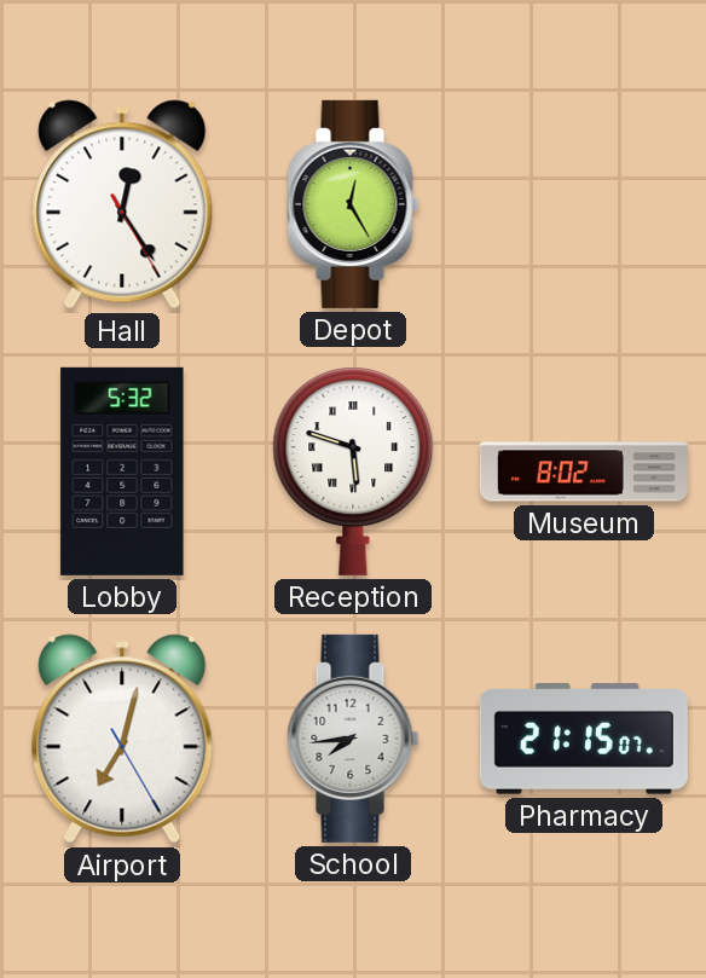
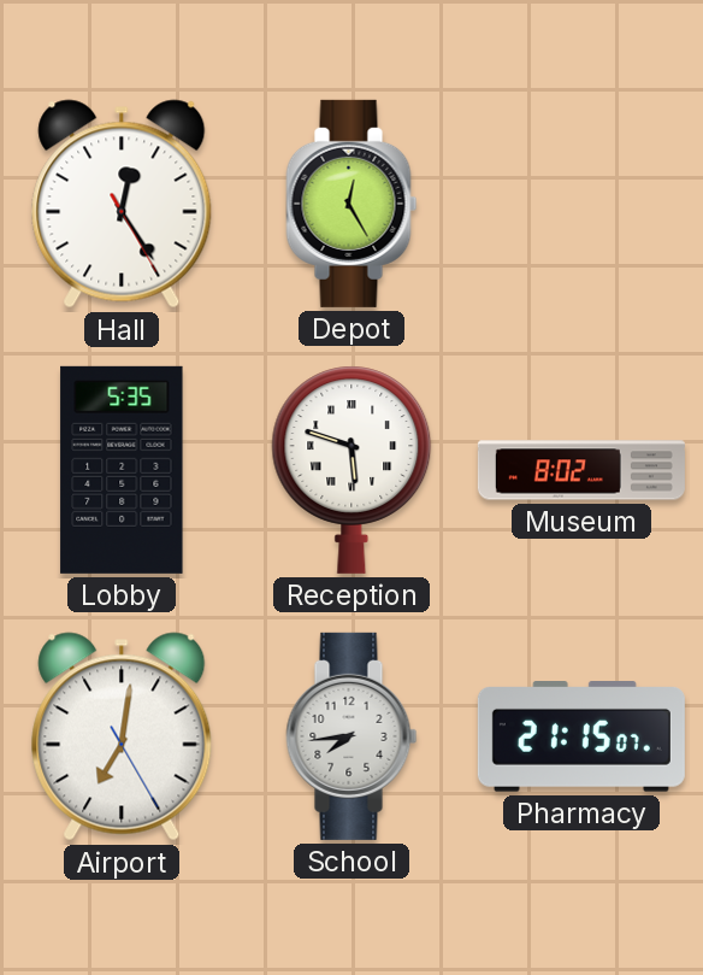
Lobby: 5:32 -> 5:35
Airport: 7:02 -> 7:01
